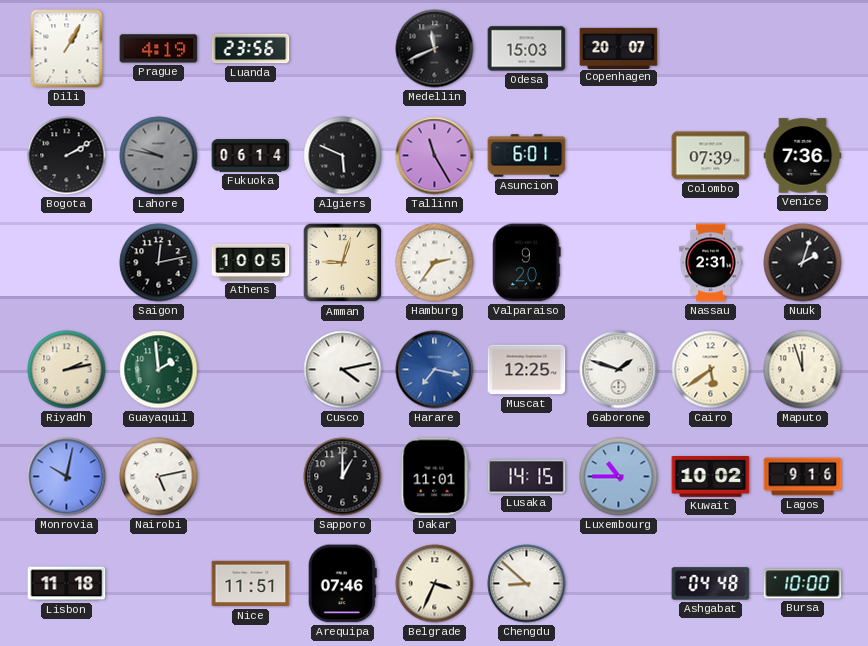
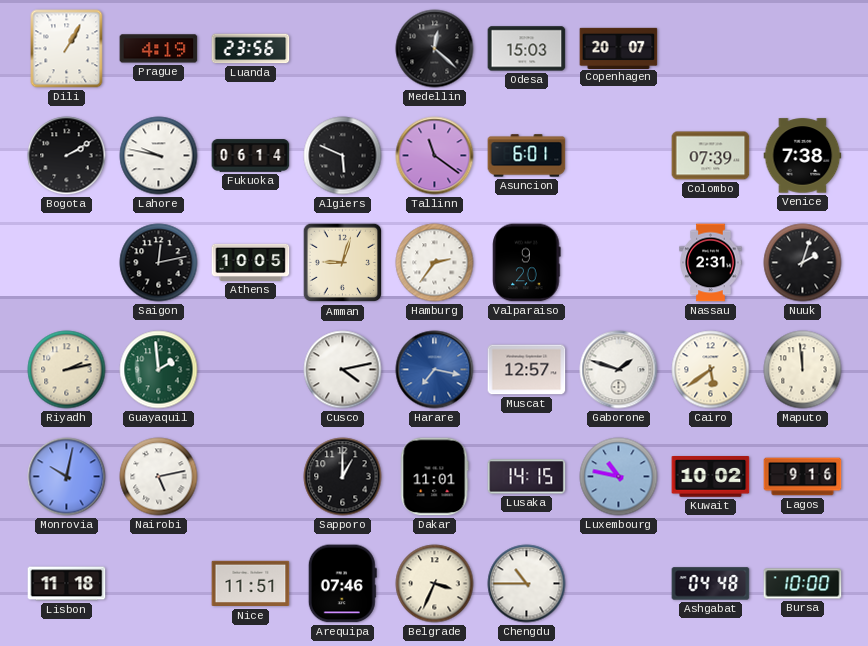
Medellin: 11:41 -> 12:22
Lahore dial: grey -> white
Tallinn: 11:25 -> 11:21
Venice: 7:36 -> 7:38
Muscat: 12:25 -> 12:57
Maputo: 11:57 -> 11:59
Luxembourg: 10:45 -> 10:47
Chengdu: 8:52 -> 10:45
